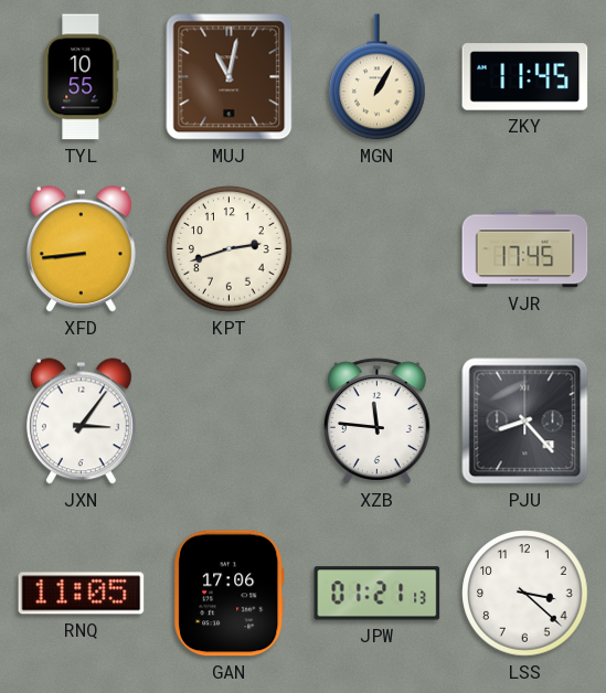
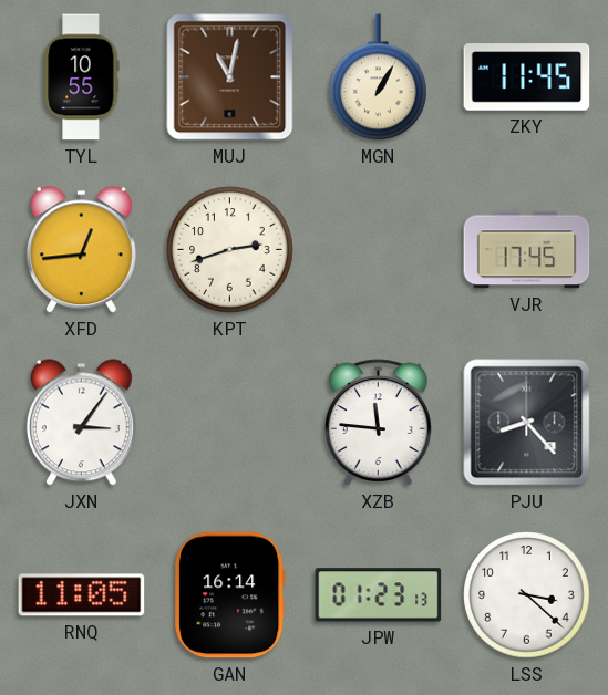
XFD: 8:44 -> 12:44
GAN: 17:06 -> 16:14
JPW: 01:21 -> 01:23
